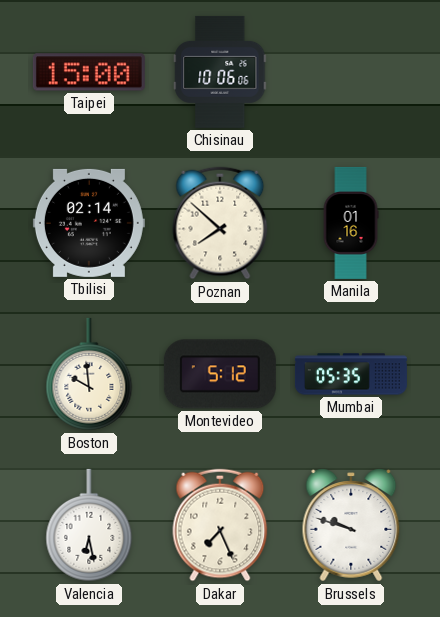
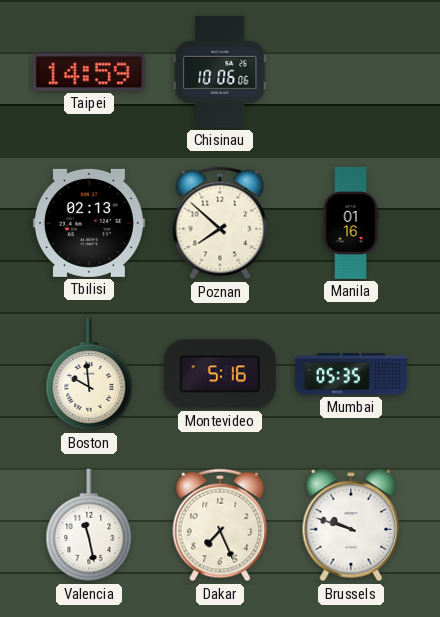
Taipei: 15:00 -> 14:59
Tbilisi: 02:14 -> 02:13
Montevideo: 5:12 -> 5:16
Valencia: 6:28 -> 11:28
